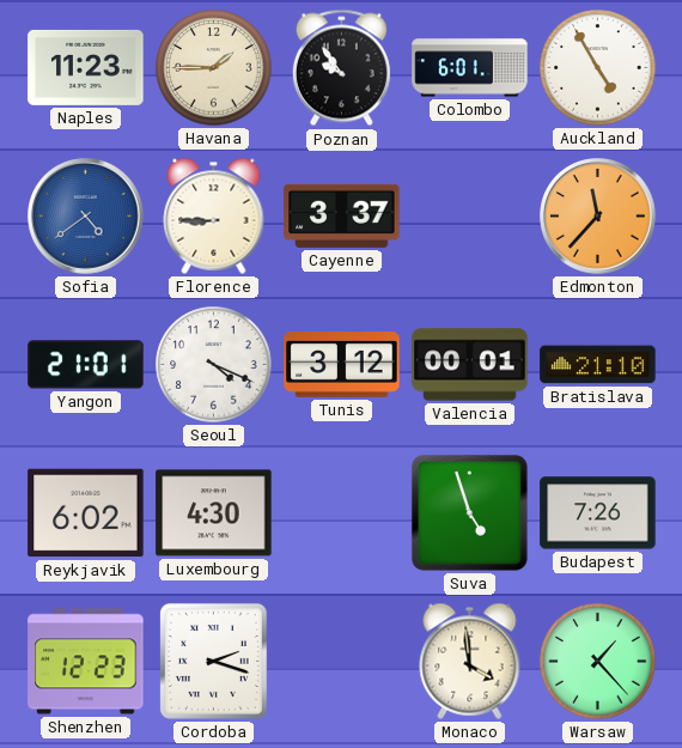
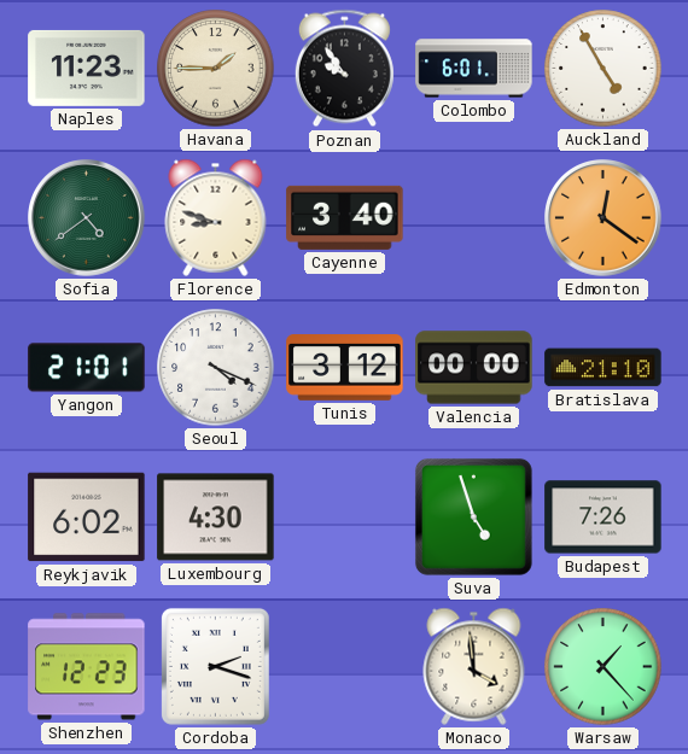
Sofia dial: blue -> green
Florence: 8:45 -> 8:48
Cayenne: 3:37 -> 3:40
Edmonton: 11:37 -> 12:21
Valencia: 00:01 -> 00:00
